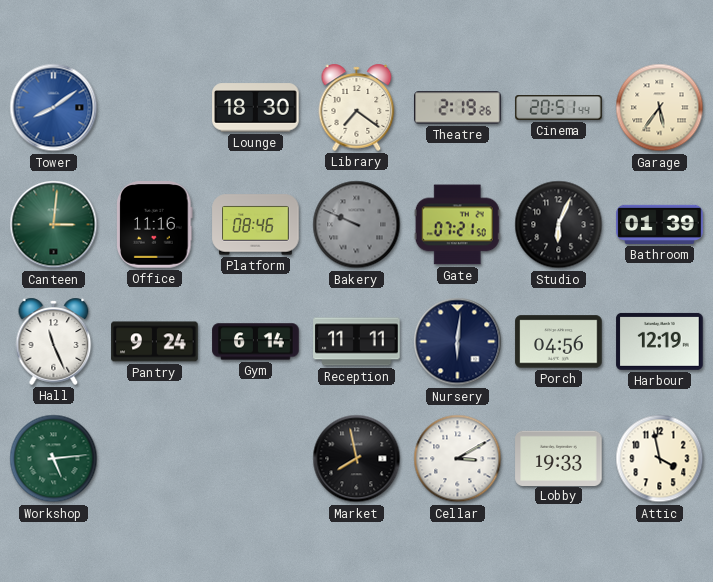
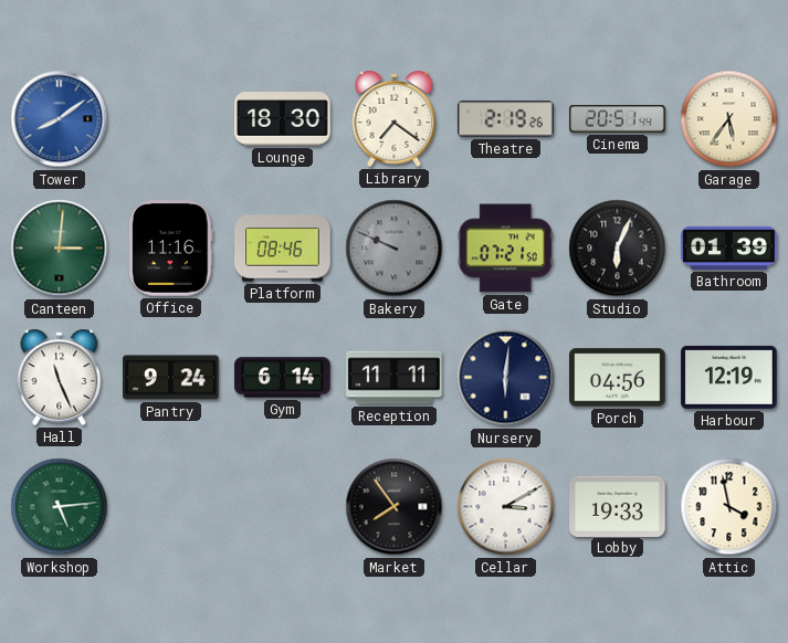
Market: 7:58 -> 7:54
